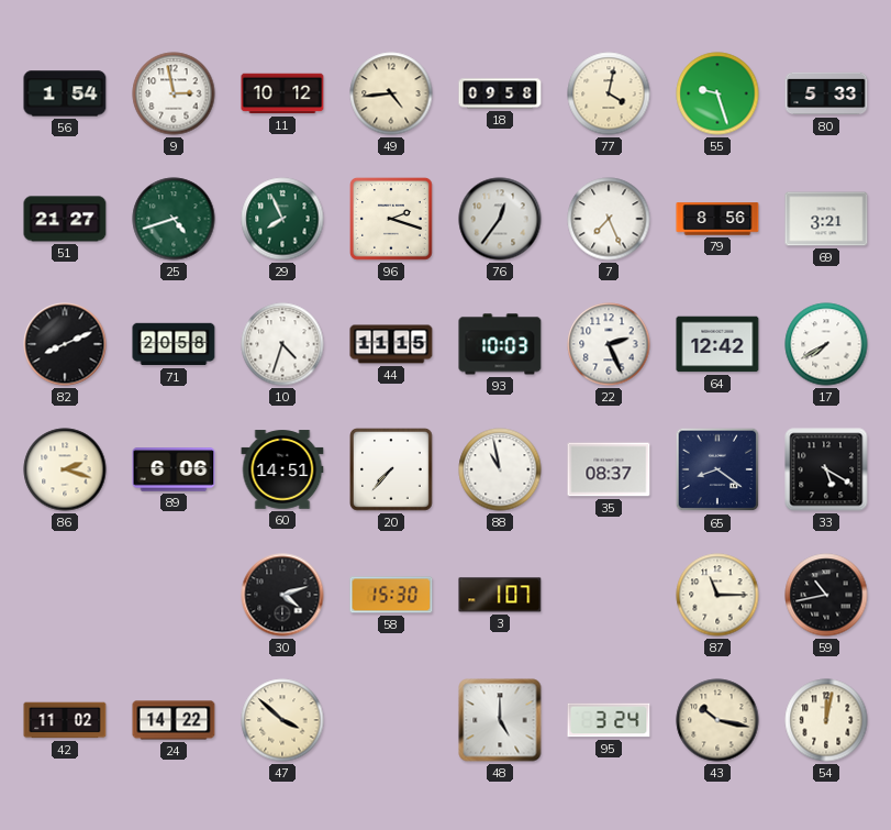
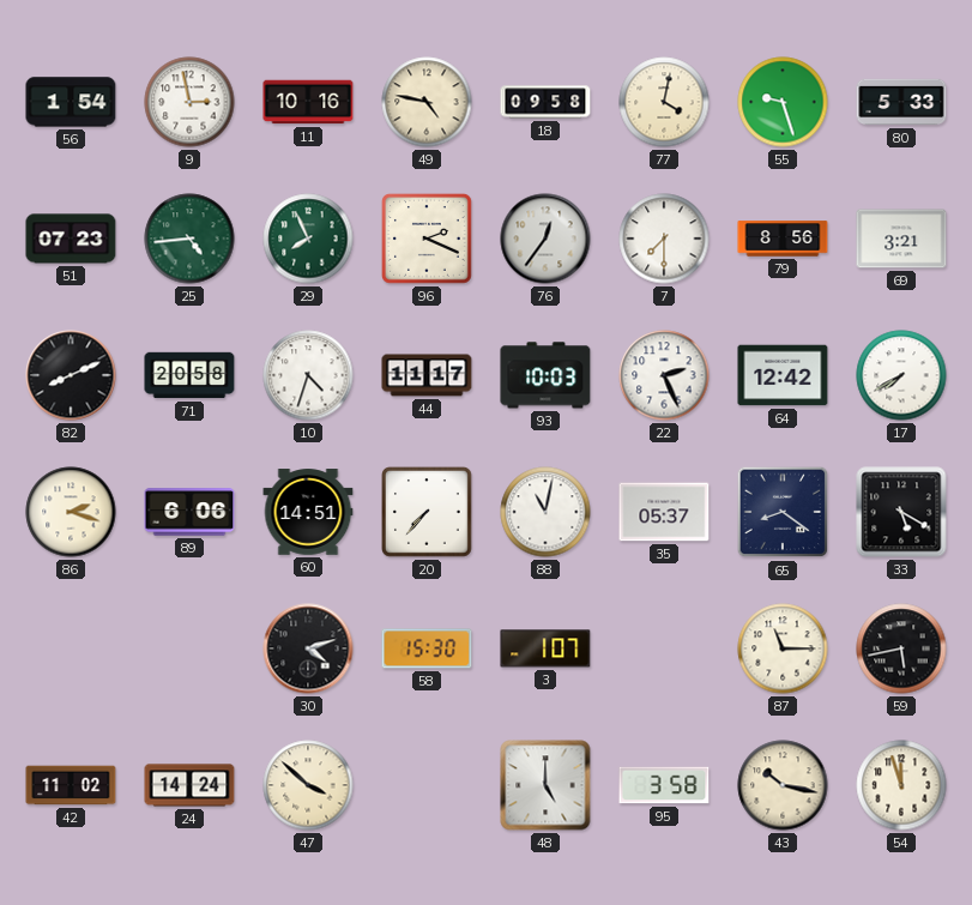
11: 10:12 -> 10:16
49: 4:44 -> 4:47
51: 21:27 -> 07:23
25: 4:42 -> 4:44
96: 2:18 -> 2:19
7: 7:26 -> 7:30
44: 11:15 -> 11:17
88: 10:58 -> 11:02
35: 08:37 -> 05:37
59: 10:43 -> 5:43
24: 14:22 -> 14:24
95: 3:24 -> 3:58
54: 12:02 -> 11:57
